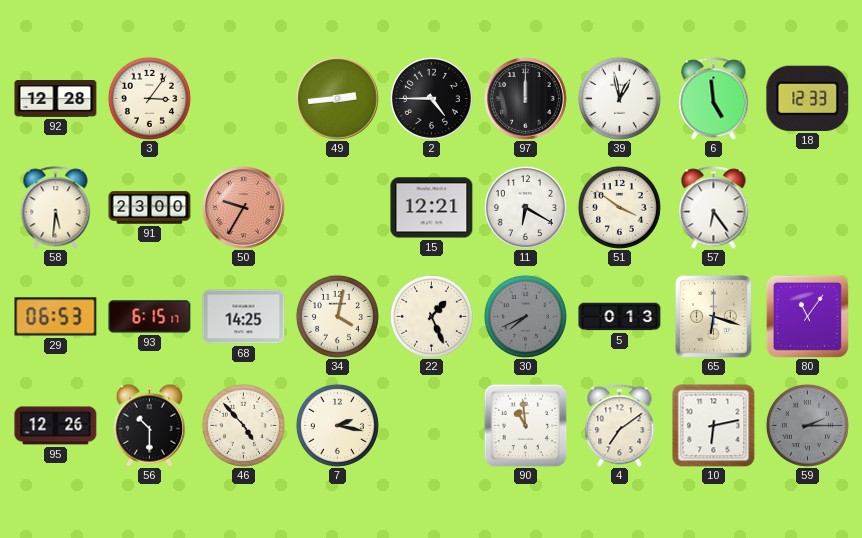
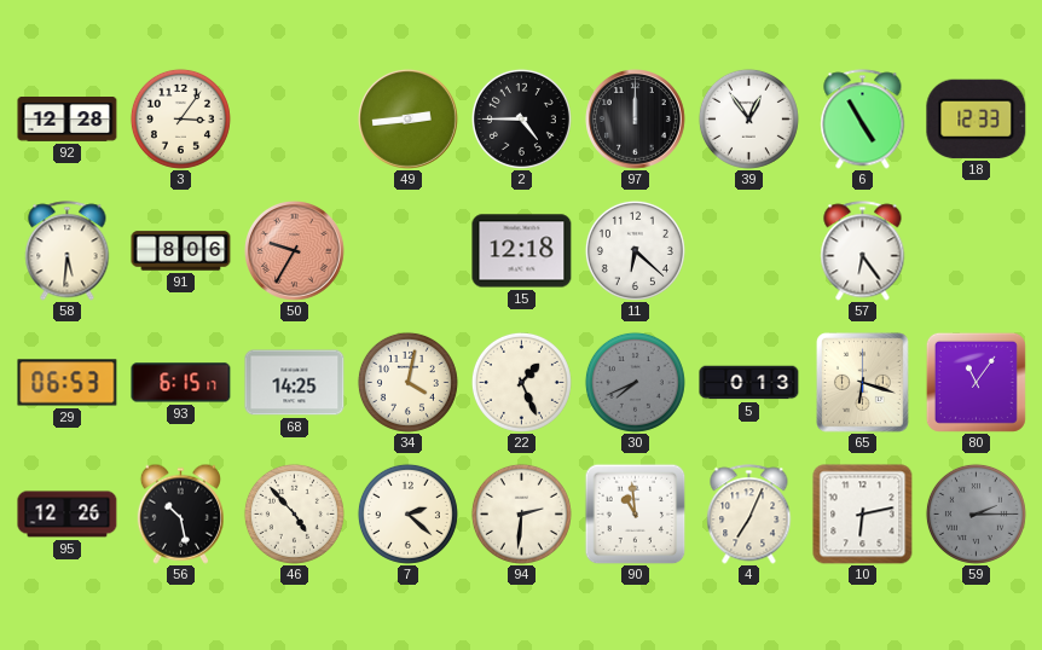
39: 12:58 -> 12:54
6: 4:59 -> 4:55
91: 23:00 -> 8:06
15: 12:21 -> 12:18
11: 6:20 -> 6:22
51: 3:51 -> none
56: 10:30 -> 10:28
7: 2:17 -> 2:22
94: none -> 2:31
4: 7:09 -> 7:04
